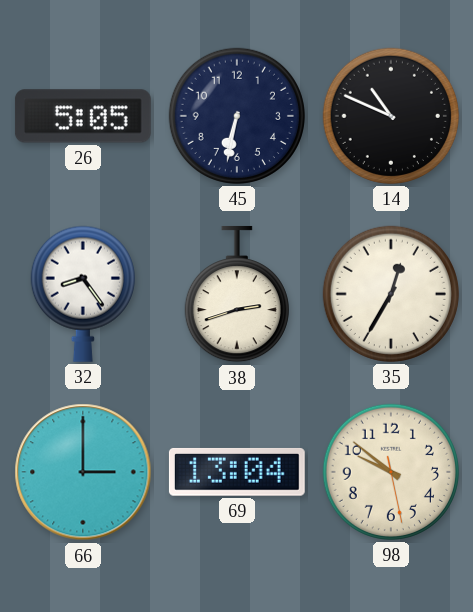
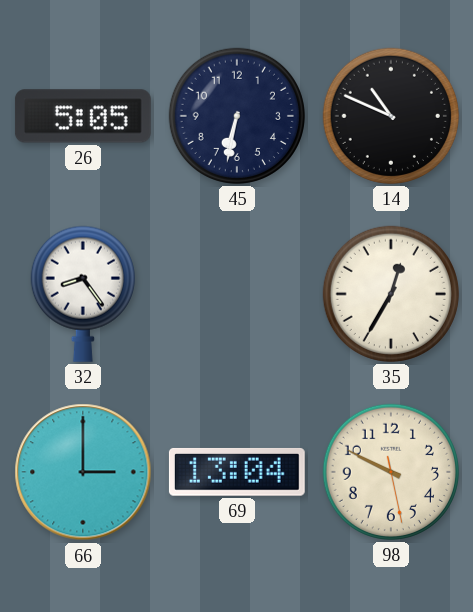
38: 2:42 -> none
98: 9:51 -> 9:49
